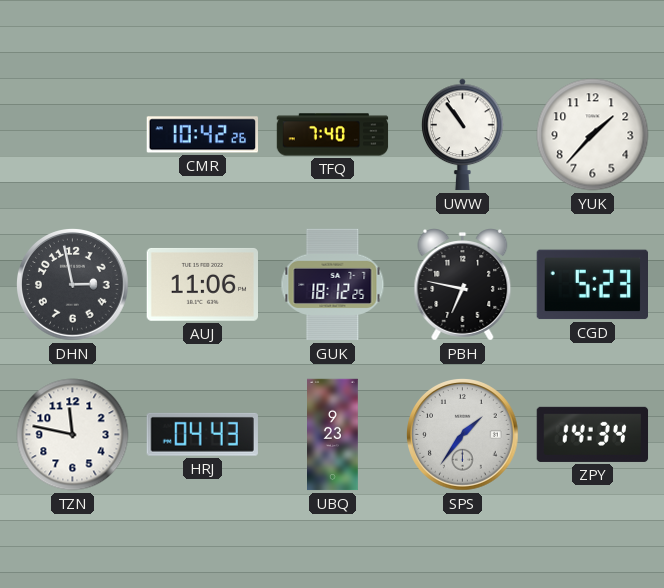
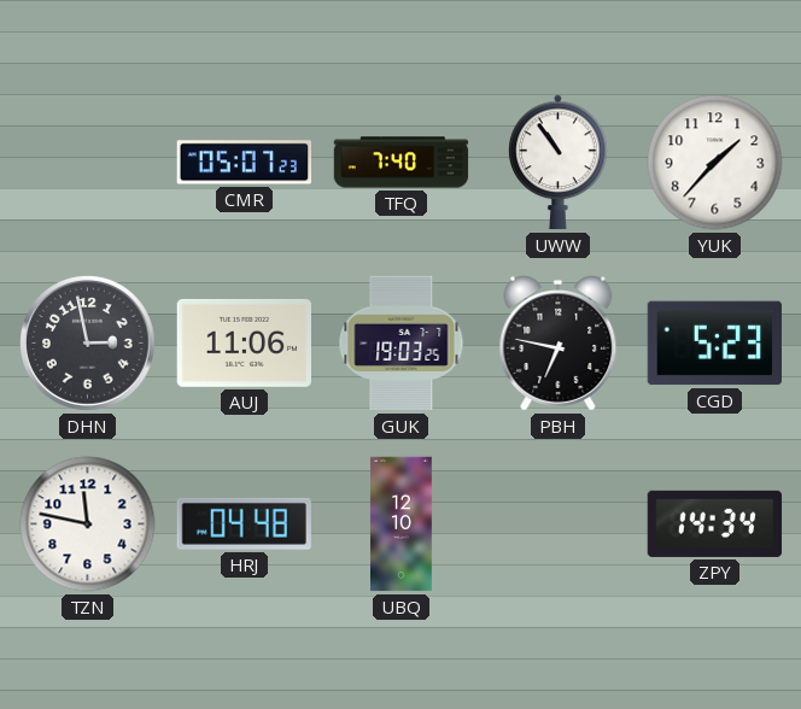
CMR: 10:42 -> 05:07
GUK: 18:12 -> 19:03
HRJ: 04:43 -> 04:48
UBQ: 9:23 -> 12:10
SPS: 1:36 -> none
